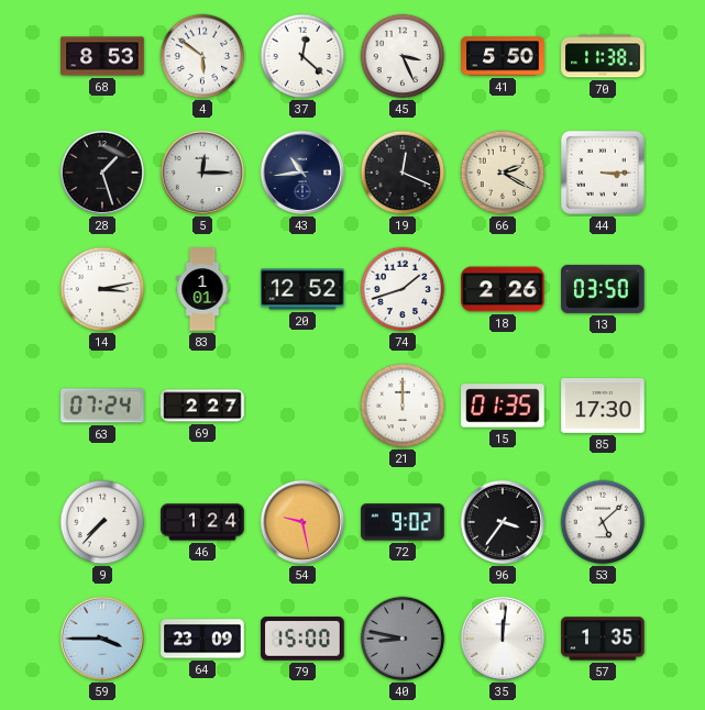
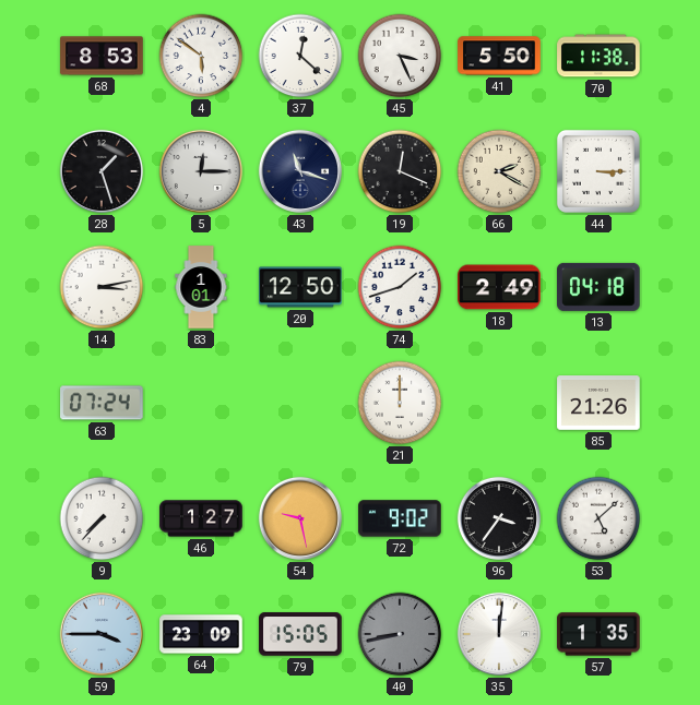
43: 10:44 -> 11:18
20: 12:52 -> 12:50
18: 2:26 -> 2:49
13: 03:50 -> 04:18
69: 2:27 -> none
15: 01:35 -> none
85: 17:30 -> 21:26
46: 1:24 -> 1:27
79: 15:00 -> 15:05
40: 8:47 -> 8:43
